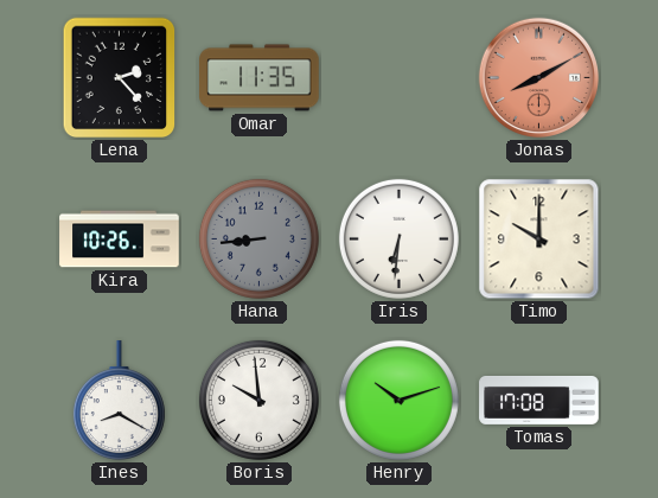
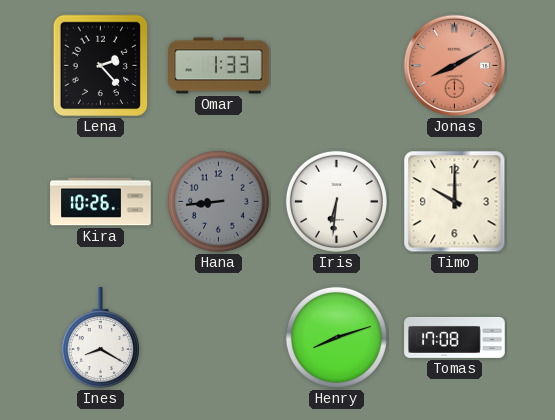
Omar: 11:35 -> 1:33
Boris: 9:59 -> none
Henry: 10:12 -> 8:12
